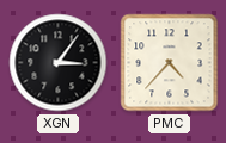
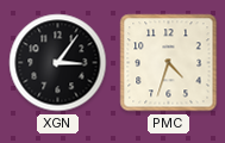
PMC: 4:37 -> 4:33
